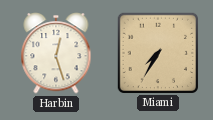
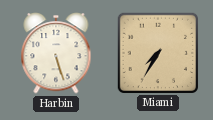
Harbin: 12:27 -> 5:27
